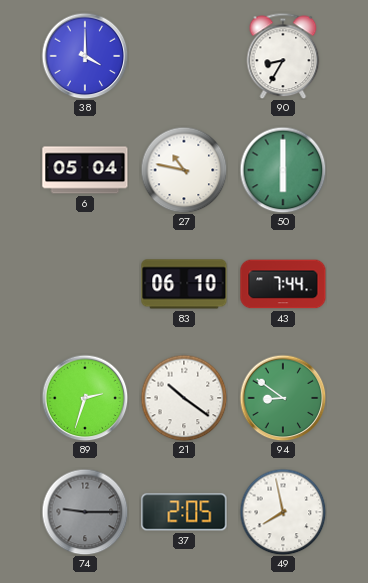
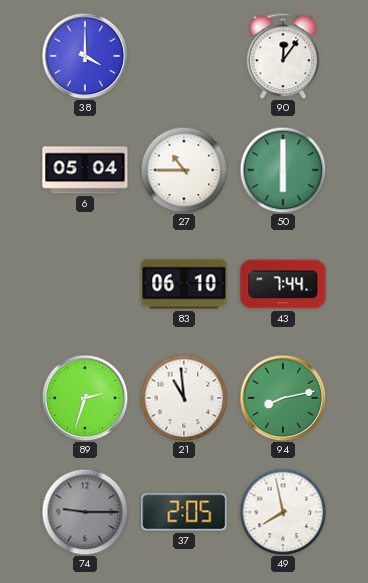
90: 8:35 -> 12:06
27: 10:47 -> 10:45
21: 10:21 -> 10:59
94: 8:51 -> 8:13
